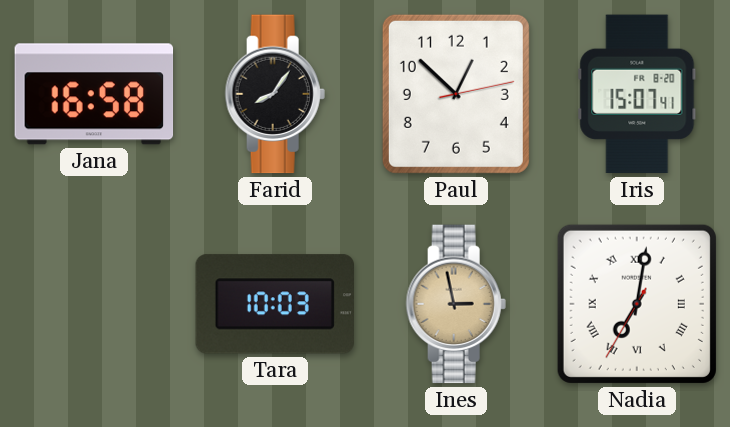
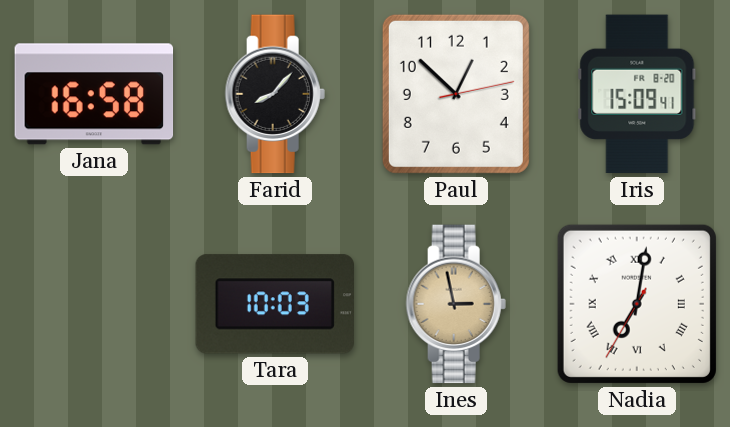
Farid: 8:06 -> 8:07
Iris: 15:07 -> 15:09
